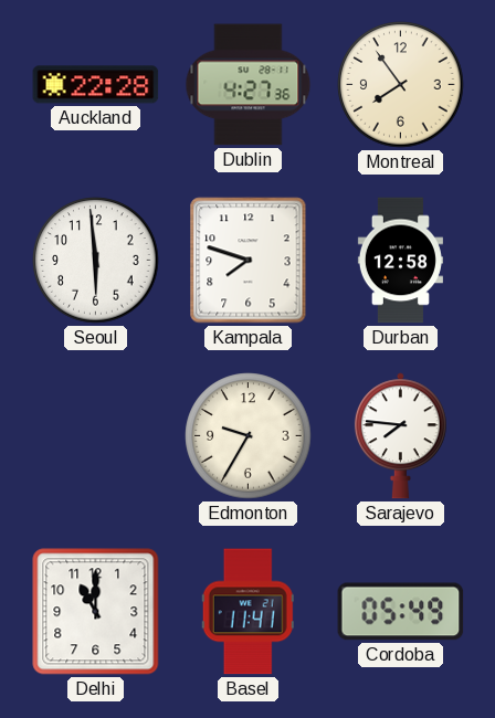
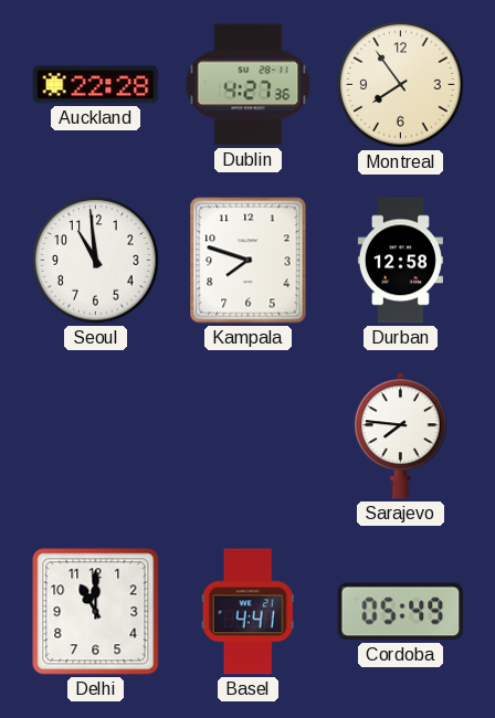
Seoul: 5:59 -> 10:59
Edmonton: 9:35 -> none
Basel: 11:41 -> 4:41
